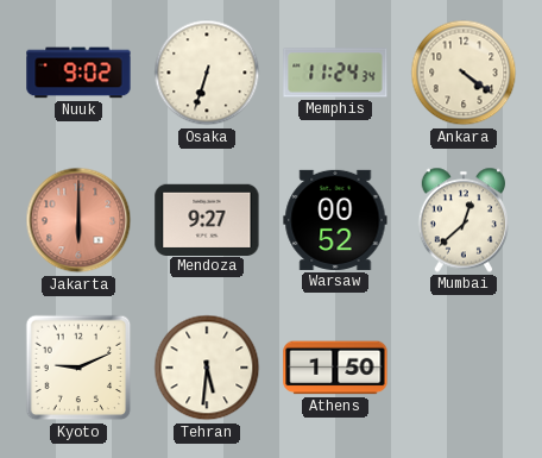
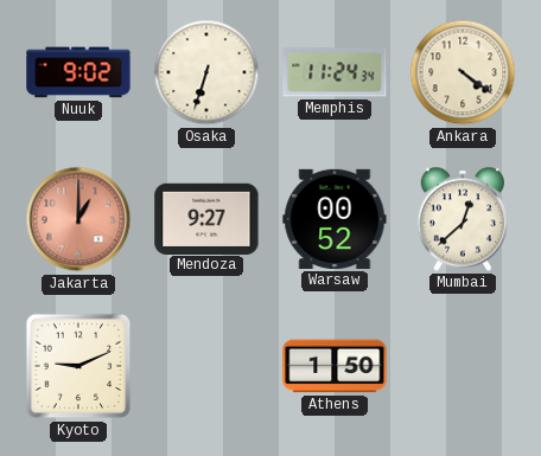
Jakarta: 6:00 -> 1:00
Tehran: 5:31 -> none
